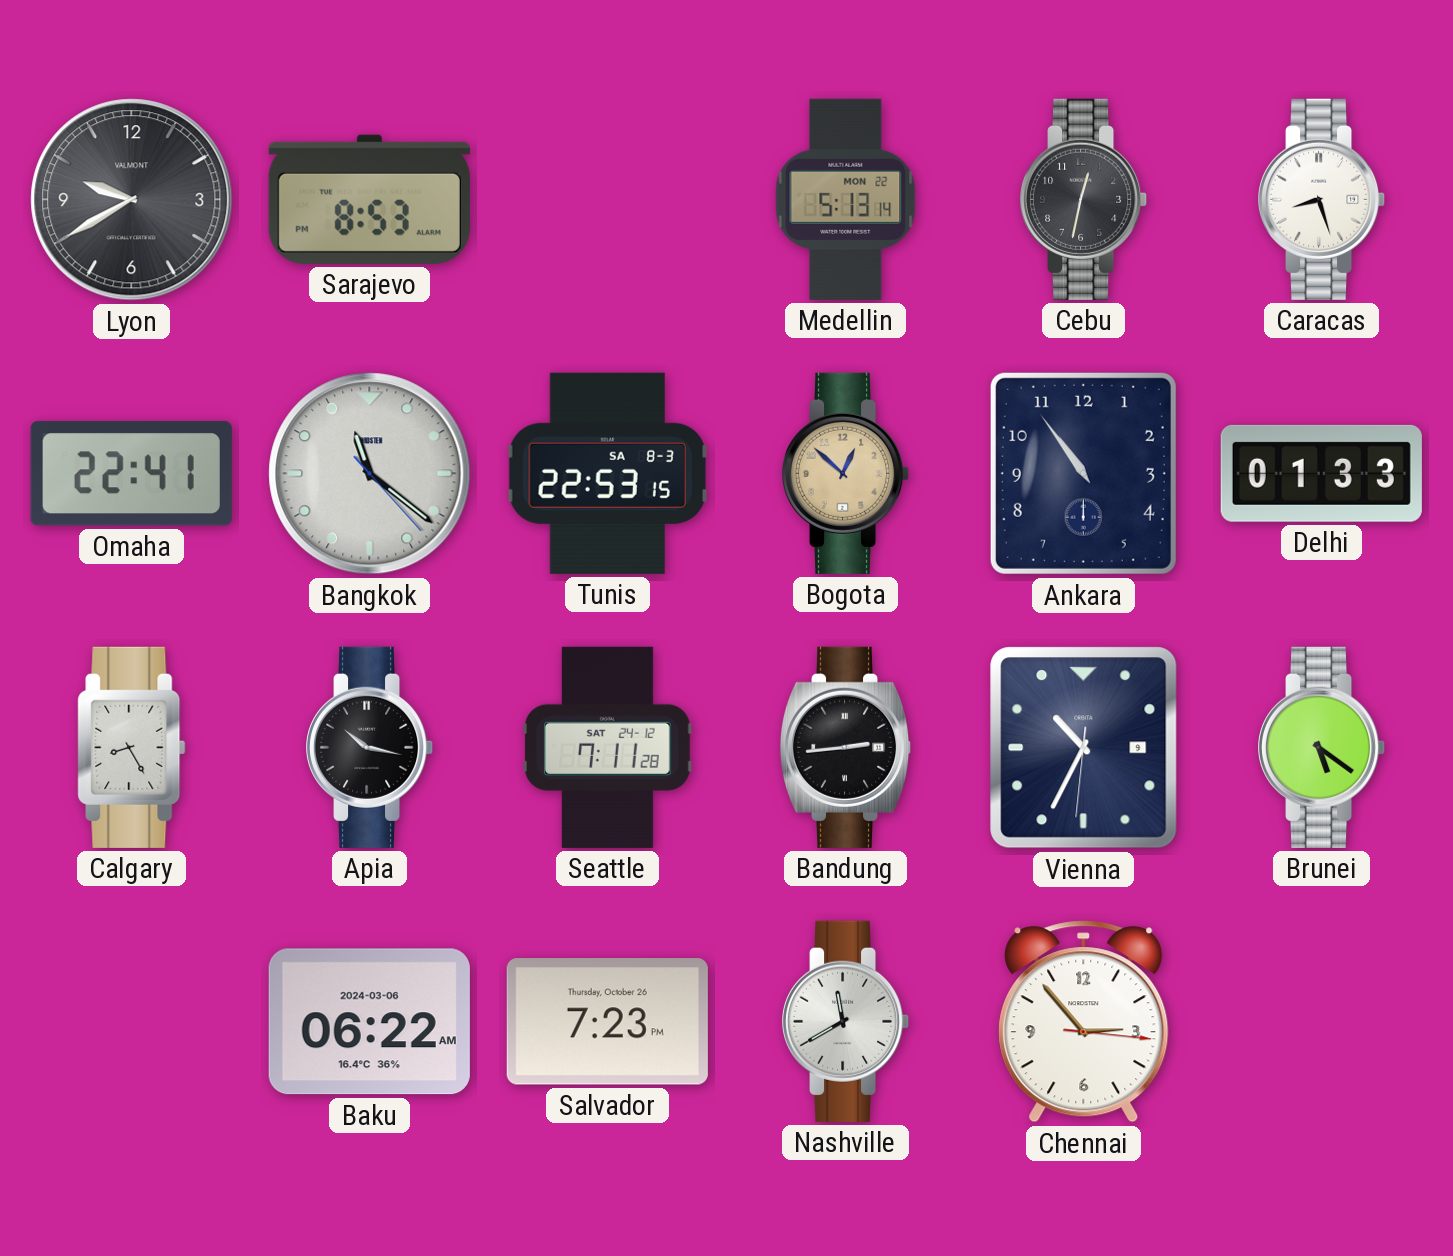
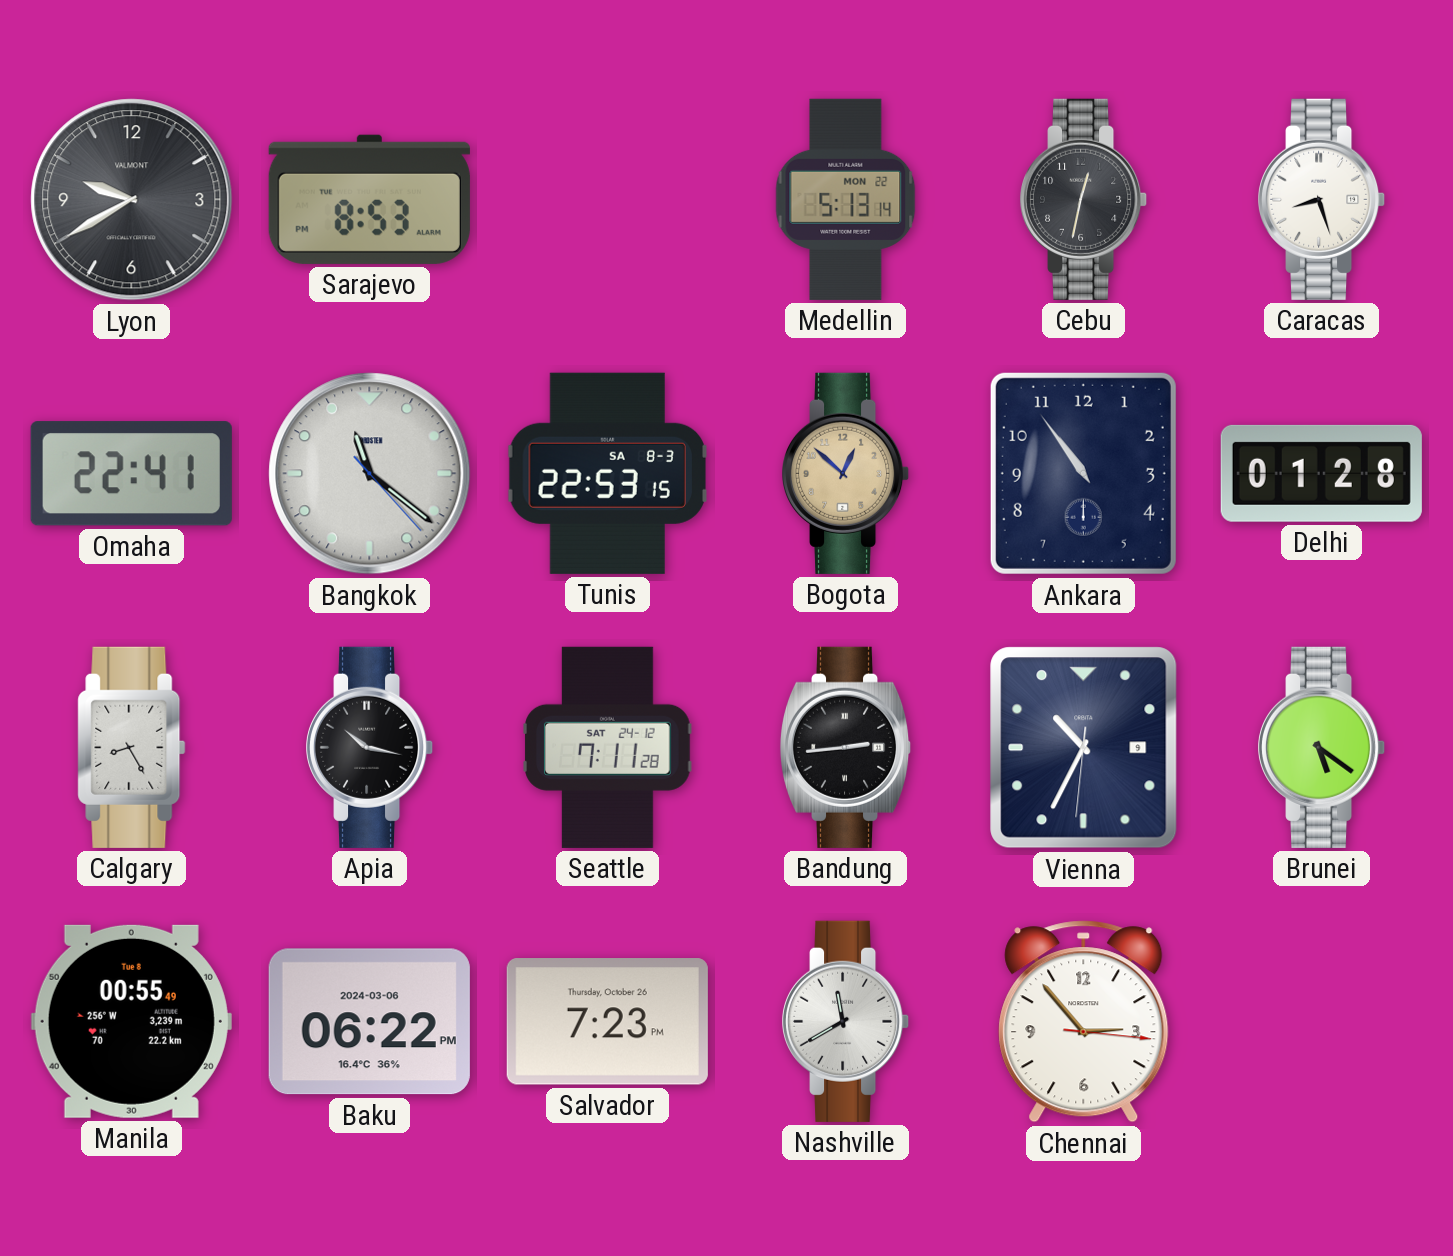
Delhi: 01:33 -> 01:28
Manila: none -> 00:55
Baku: 06:22 AM -> 06:22 PM
